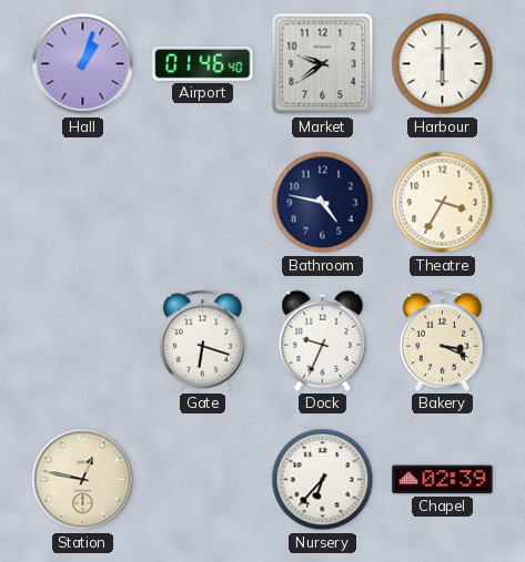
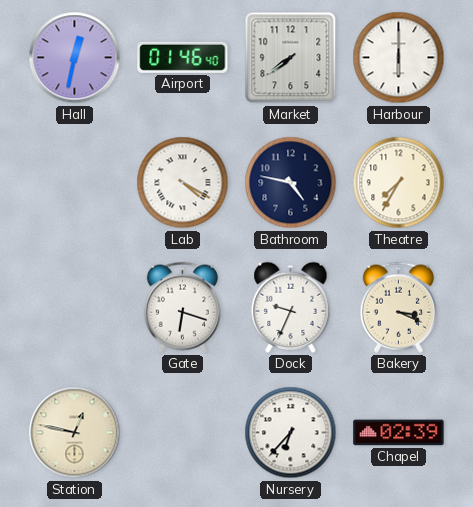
Hall: 1:03 -> 12:32
Market: 9:39 -> 7:39
Lab: none -> 4:20
Theatre: 3:35 -> 7:35
